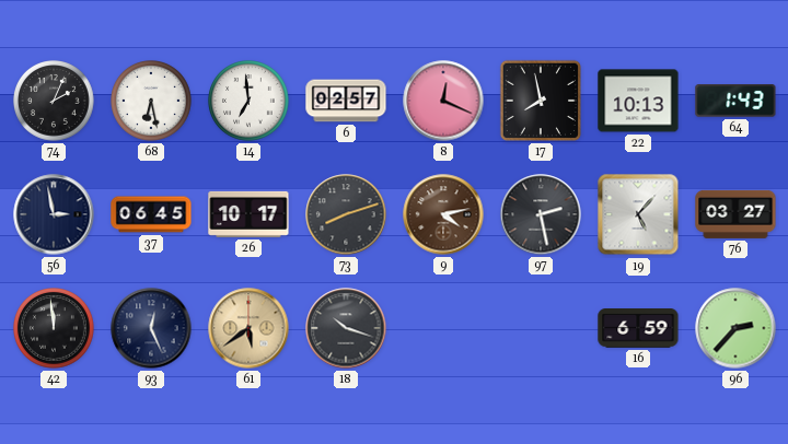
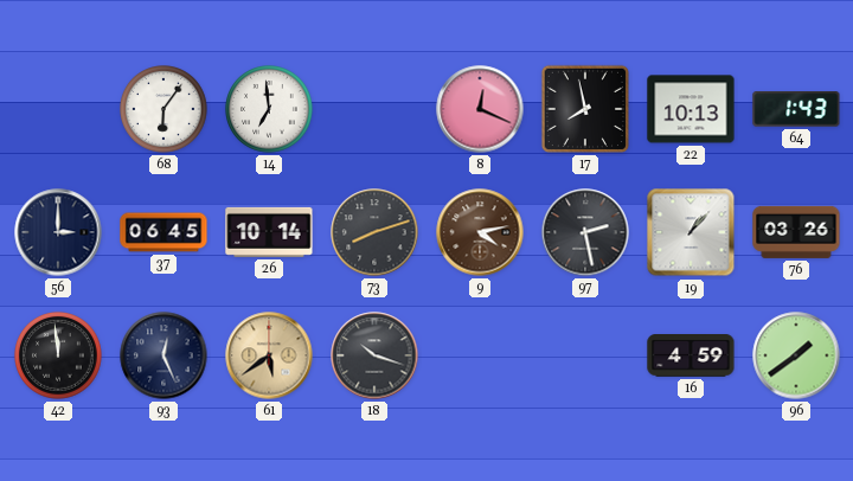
74: 2:04 -> none
68: 6:28 -> 6:06
6: 02:57 -> none
56: 2:58 -> 3:00
26: 10:17 -> 10:14
19: 5:07 -> 1:07
76: 03:27 -> 03:26
16: 6:59 -> 4:59
96: 2:37 -> 1:39
